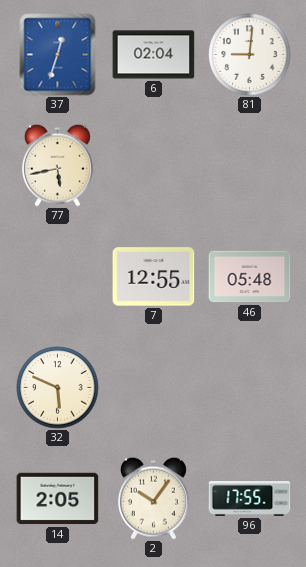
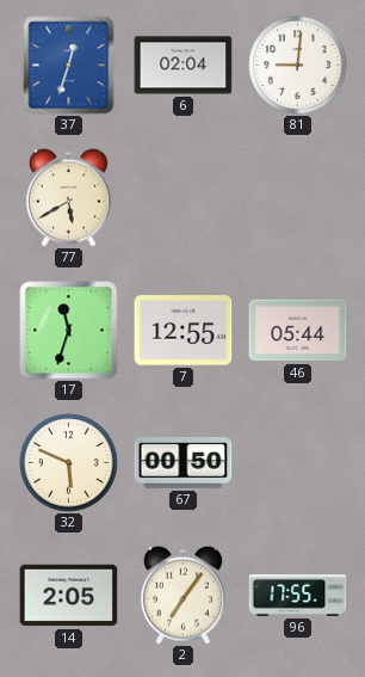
77: 5:43 -> 5:40
17: none -> 11:33
46: 05:48 -> 05:44
67: none -> 00:50
2: 10:06 -> 7:06
